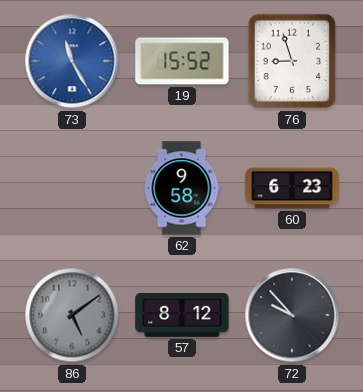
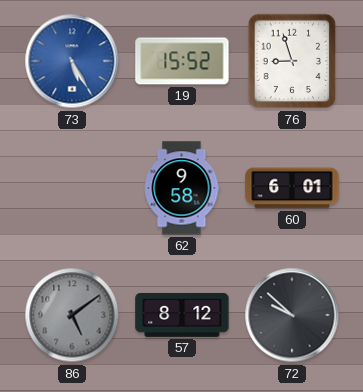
73: 11:25 -> 5:25
60: 6:23 -> 6:01
72: 9:53 -> 9:52
